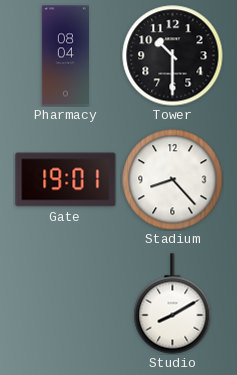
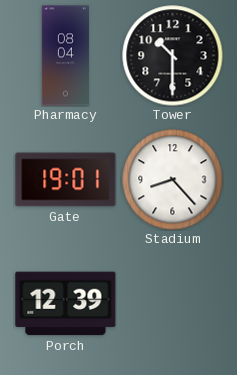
Porch: none -> 12:39
Studio: 8:10 -> none
